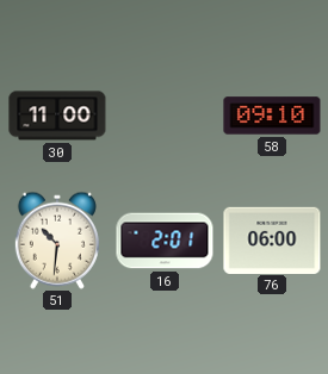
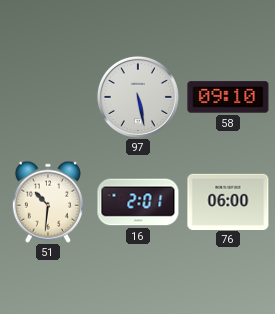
30: 11:00 -> none
97: none -> 5:28
